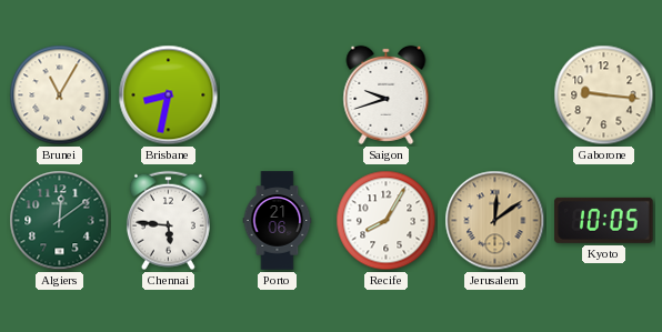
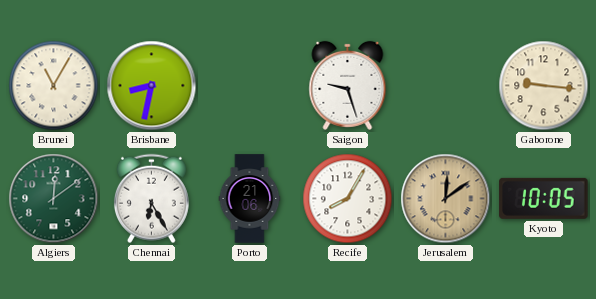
Saigon: 9:42 -> 9:27
Chennai: 5:46 -> 6:25
